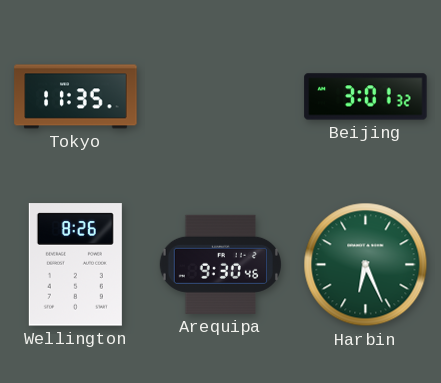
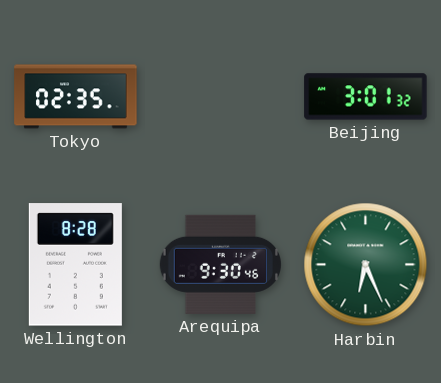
Tokyo: 11:35 -> 02:35
Wellington: 8:26 -> 8:28
